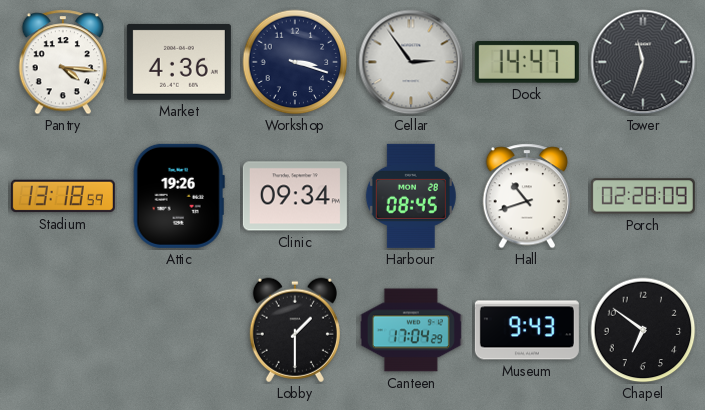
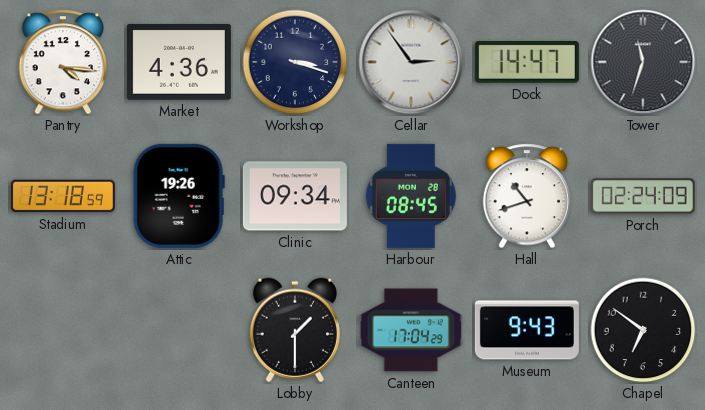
Porch: 02:28 -> 02:24
